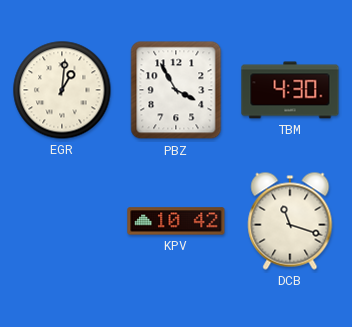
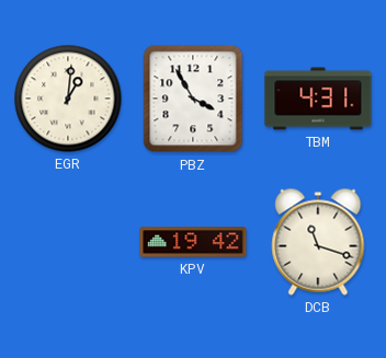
TBM: 4:30 -> 4:31
KPV: 10:42 -> 19:42
